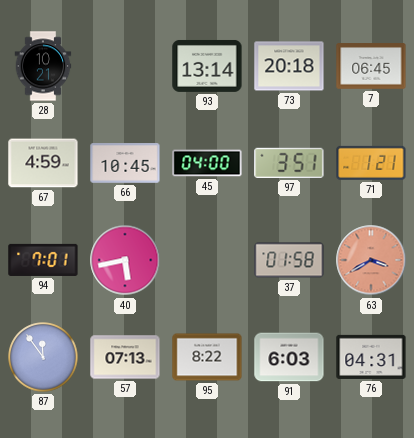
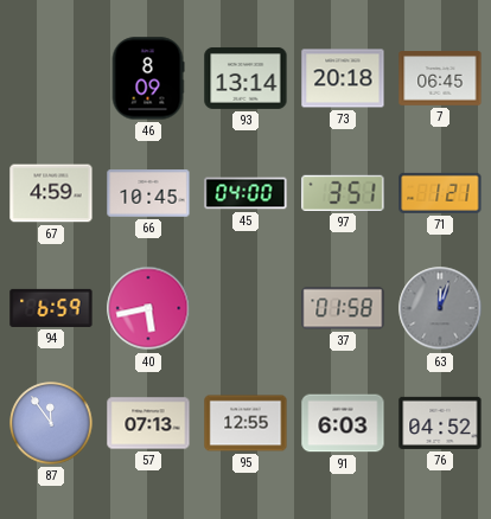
28: 10:21 -> none
46: none -> 8:09
94: 7:01 -> 6:59
63: 3:40 -> 12:03
63 dial: salmon -> grey
95: 8:22 -> 12:55
76: 04:31 -> 04:52
